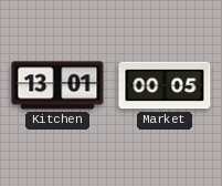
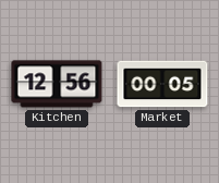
Kitchen: 13:01 -> 12:56
